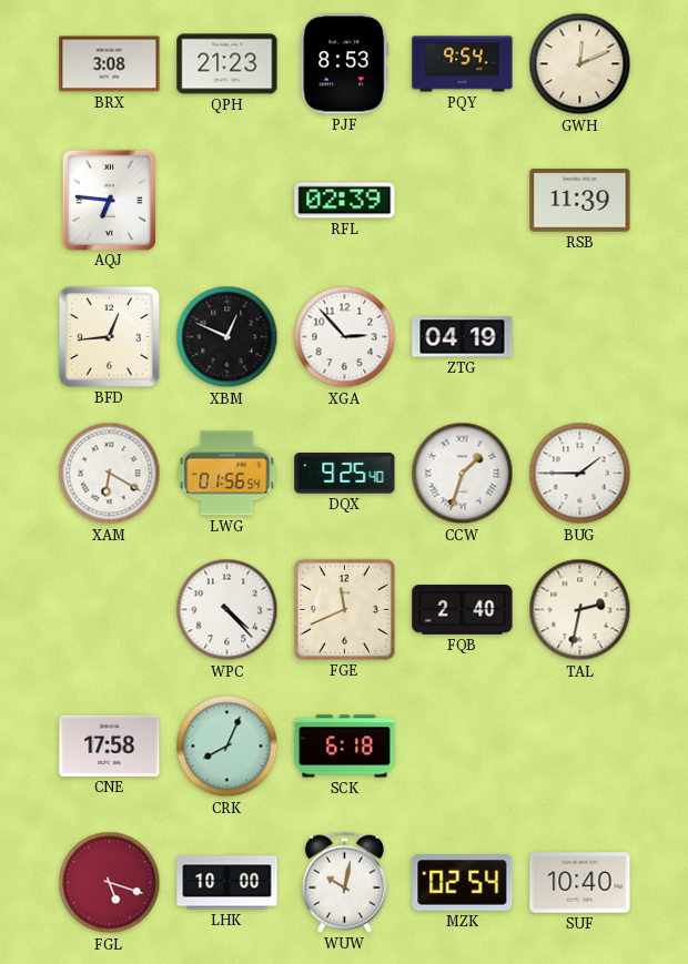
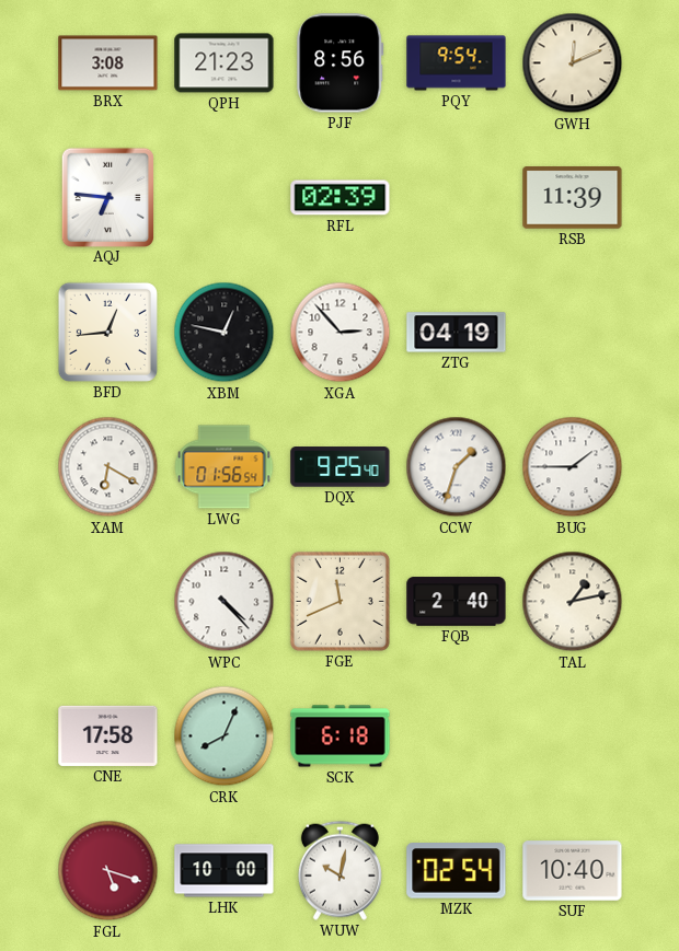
PJF: 8:53 -> 8:56
XBM: 12:49 -> 12:47
TAL: 2:32 -> 1:13
